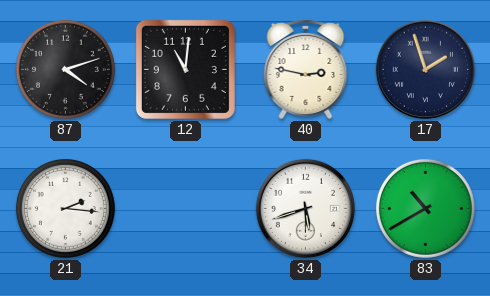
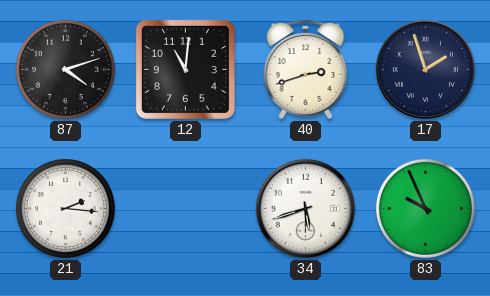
40: 2:47 -> 2:42
83: 10:40 -> 9:56
